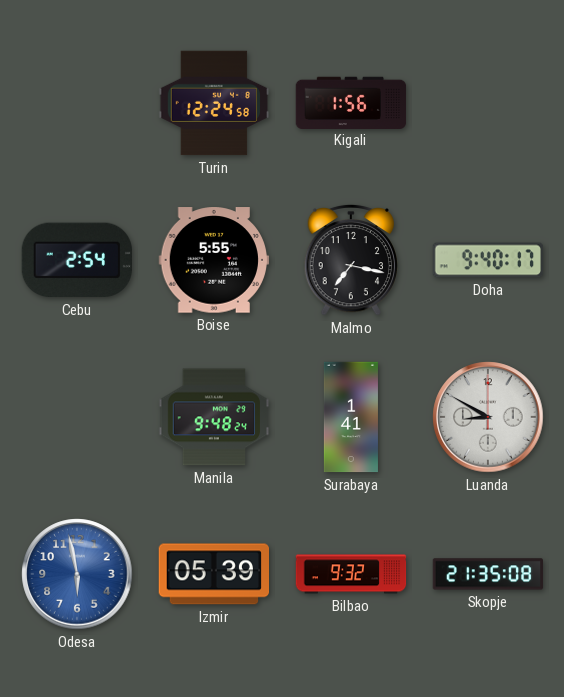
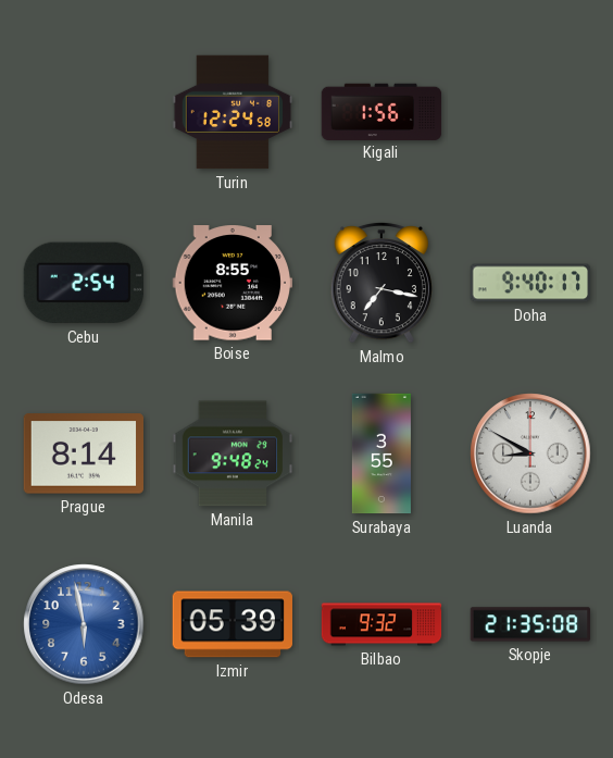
Boise: 5:55 -> 8:55
Prague: none -> 8:14
Surabaya: 1:41 -> 3:55
